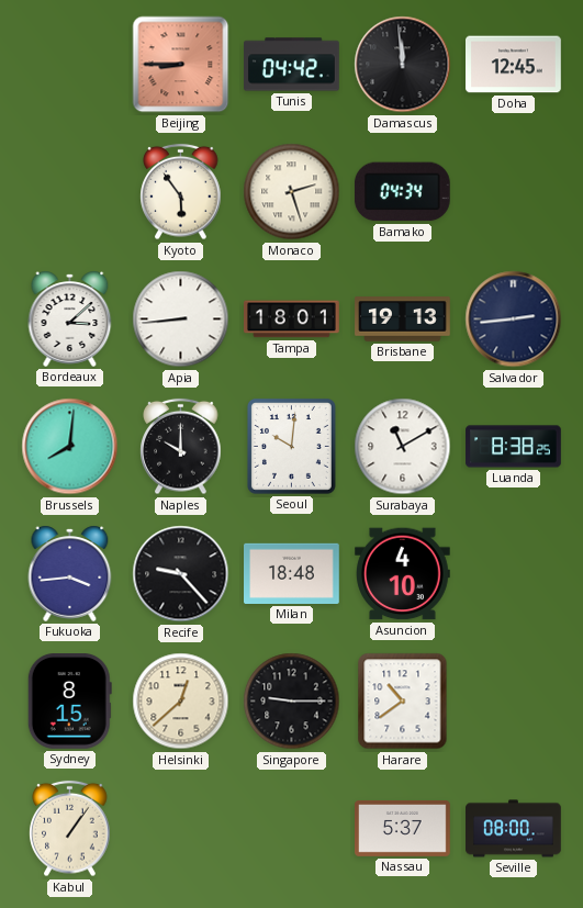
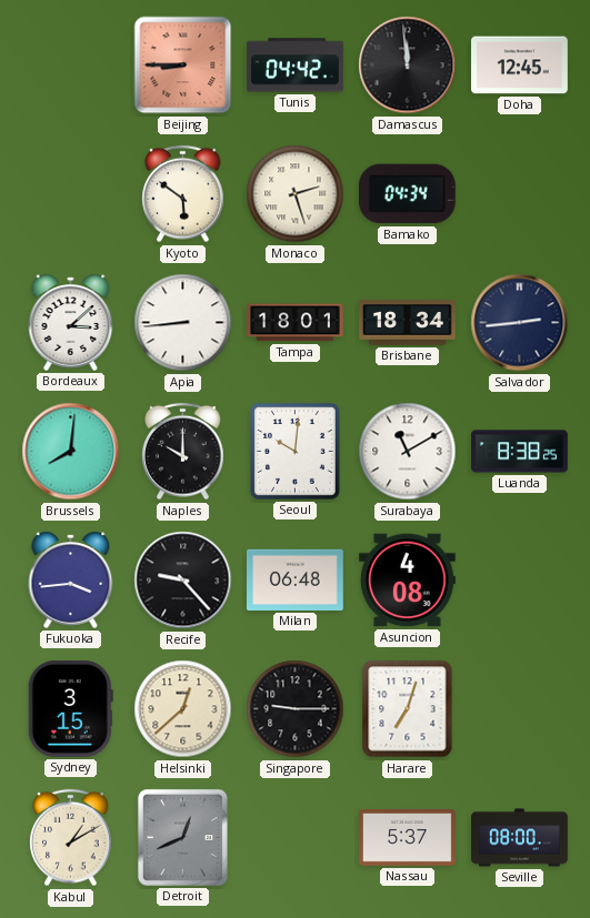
Kyoto: 5:54 -> 5:51
Brisbane: 19:13 -> 18:34
Milan: 18:48 -> 06:48
Asuncion: 4:10 -> 4:08
Sydney: 8:15 -> 3:15
Harare: 10:39 -> 7:03
Kabul: 1:06 -> 1:10
Detroit: none -> 12:41
